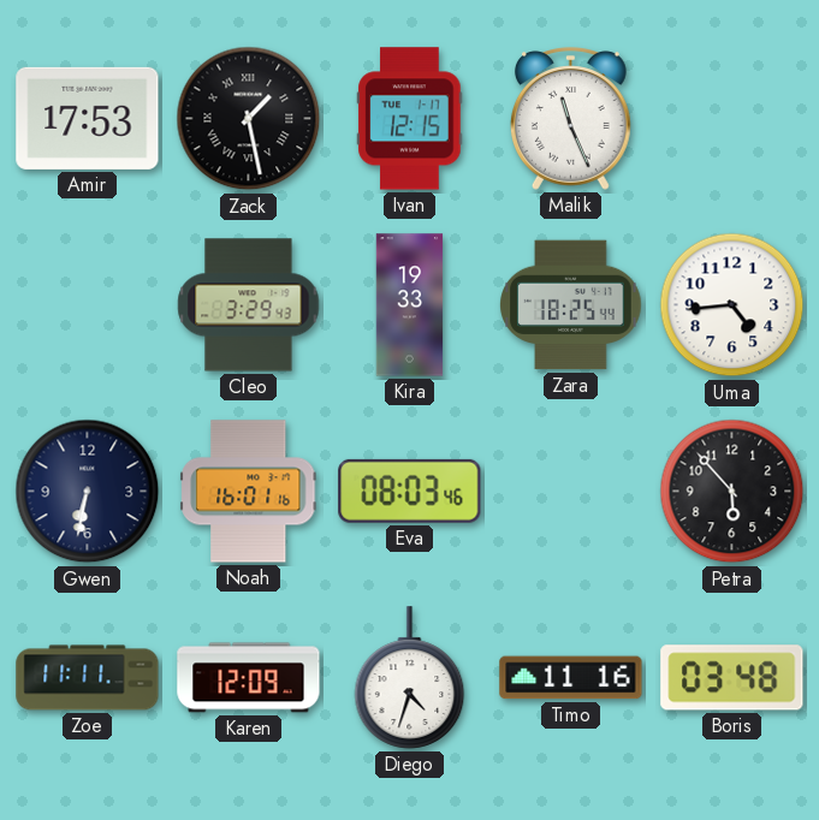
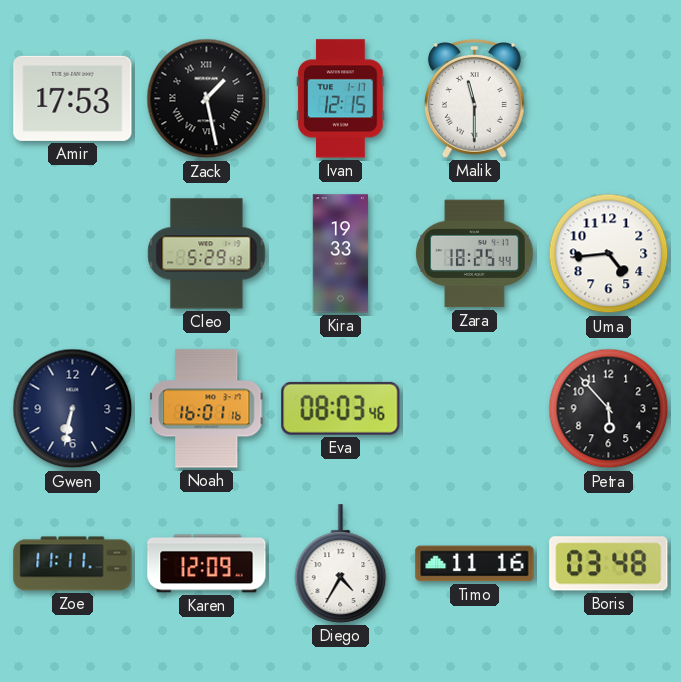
Malik: 11:26 -> 11:30
Cleo: 3:29 -> 5:29
Diego: 4:33 -> 4:35
